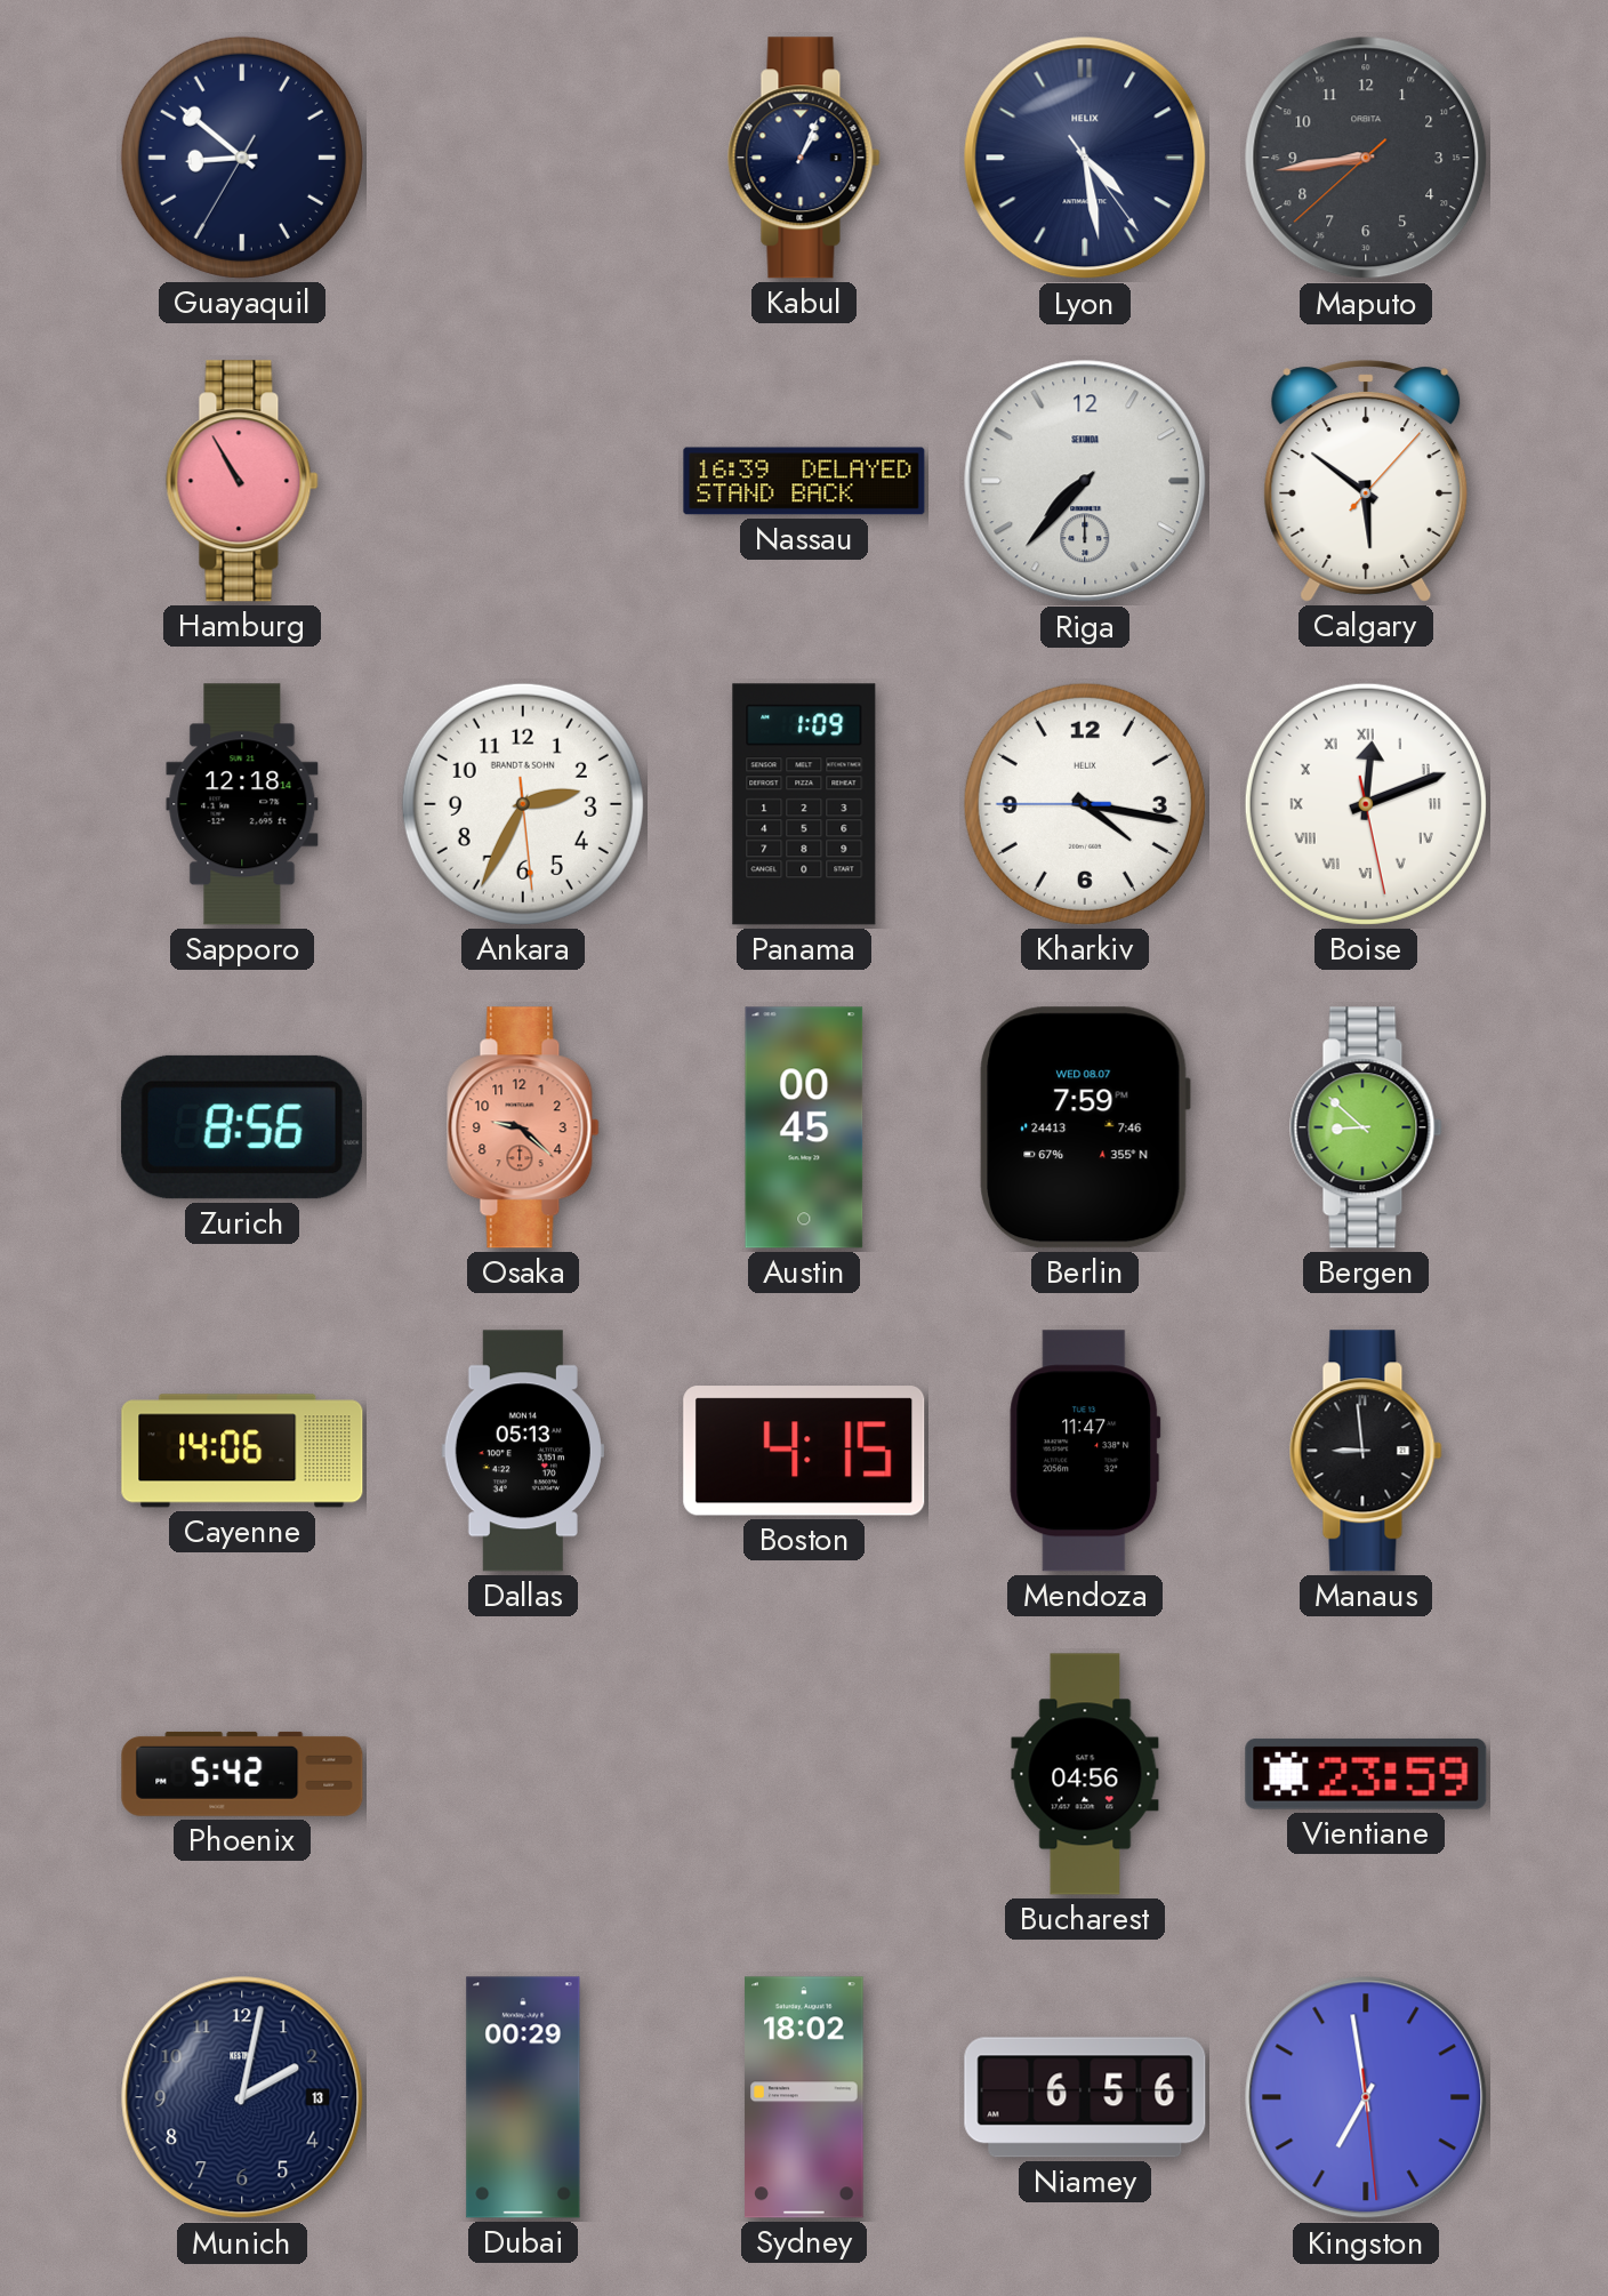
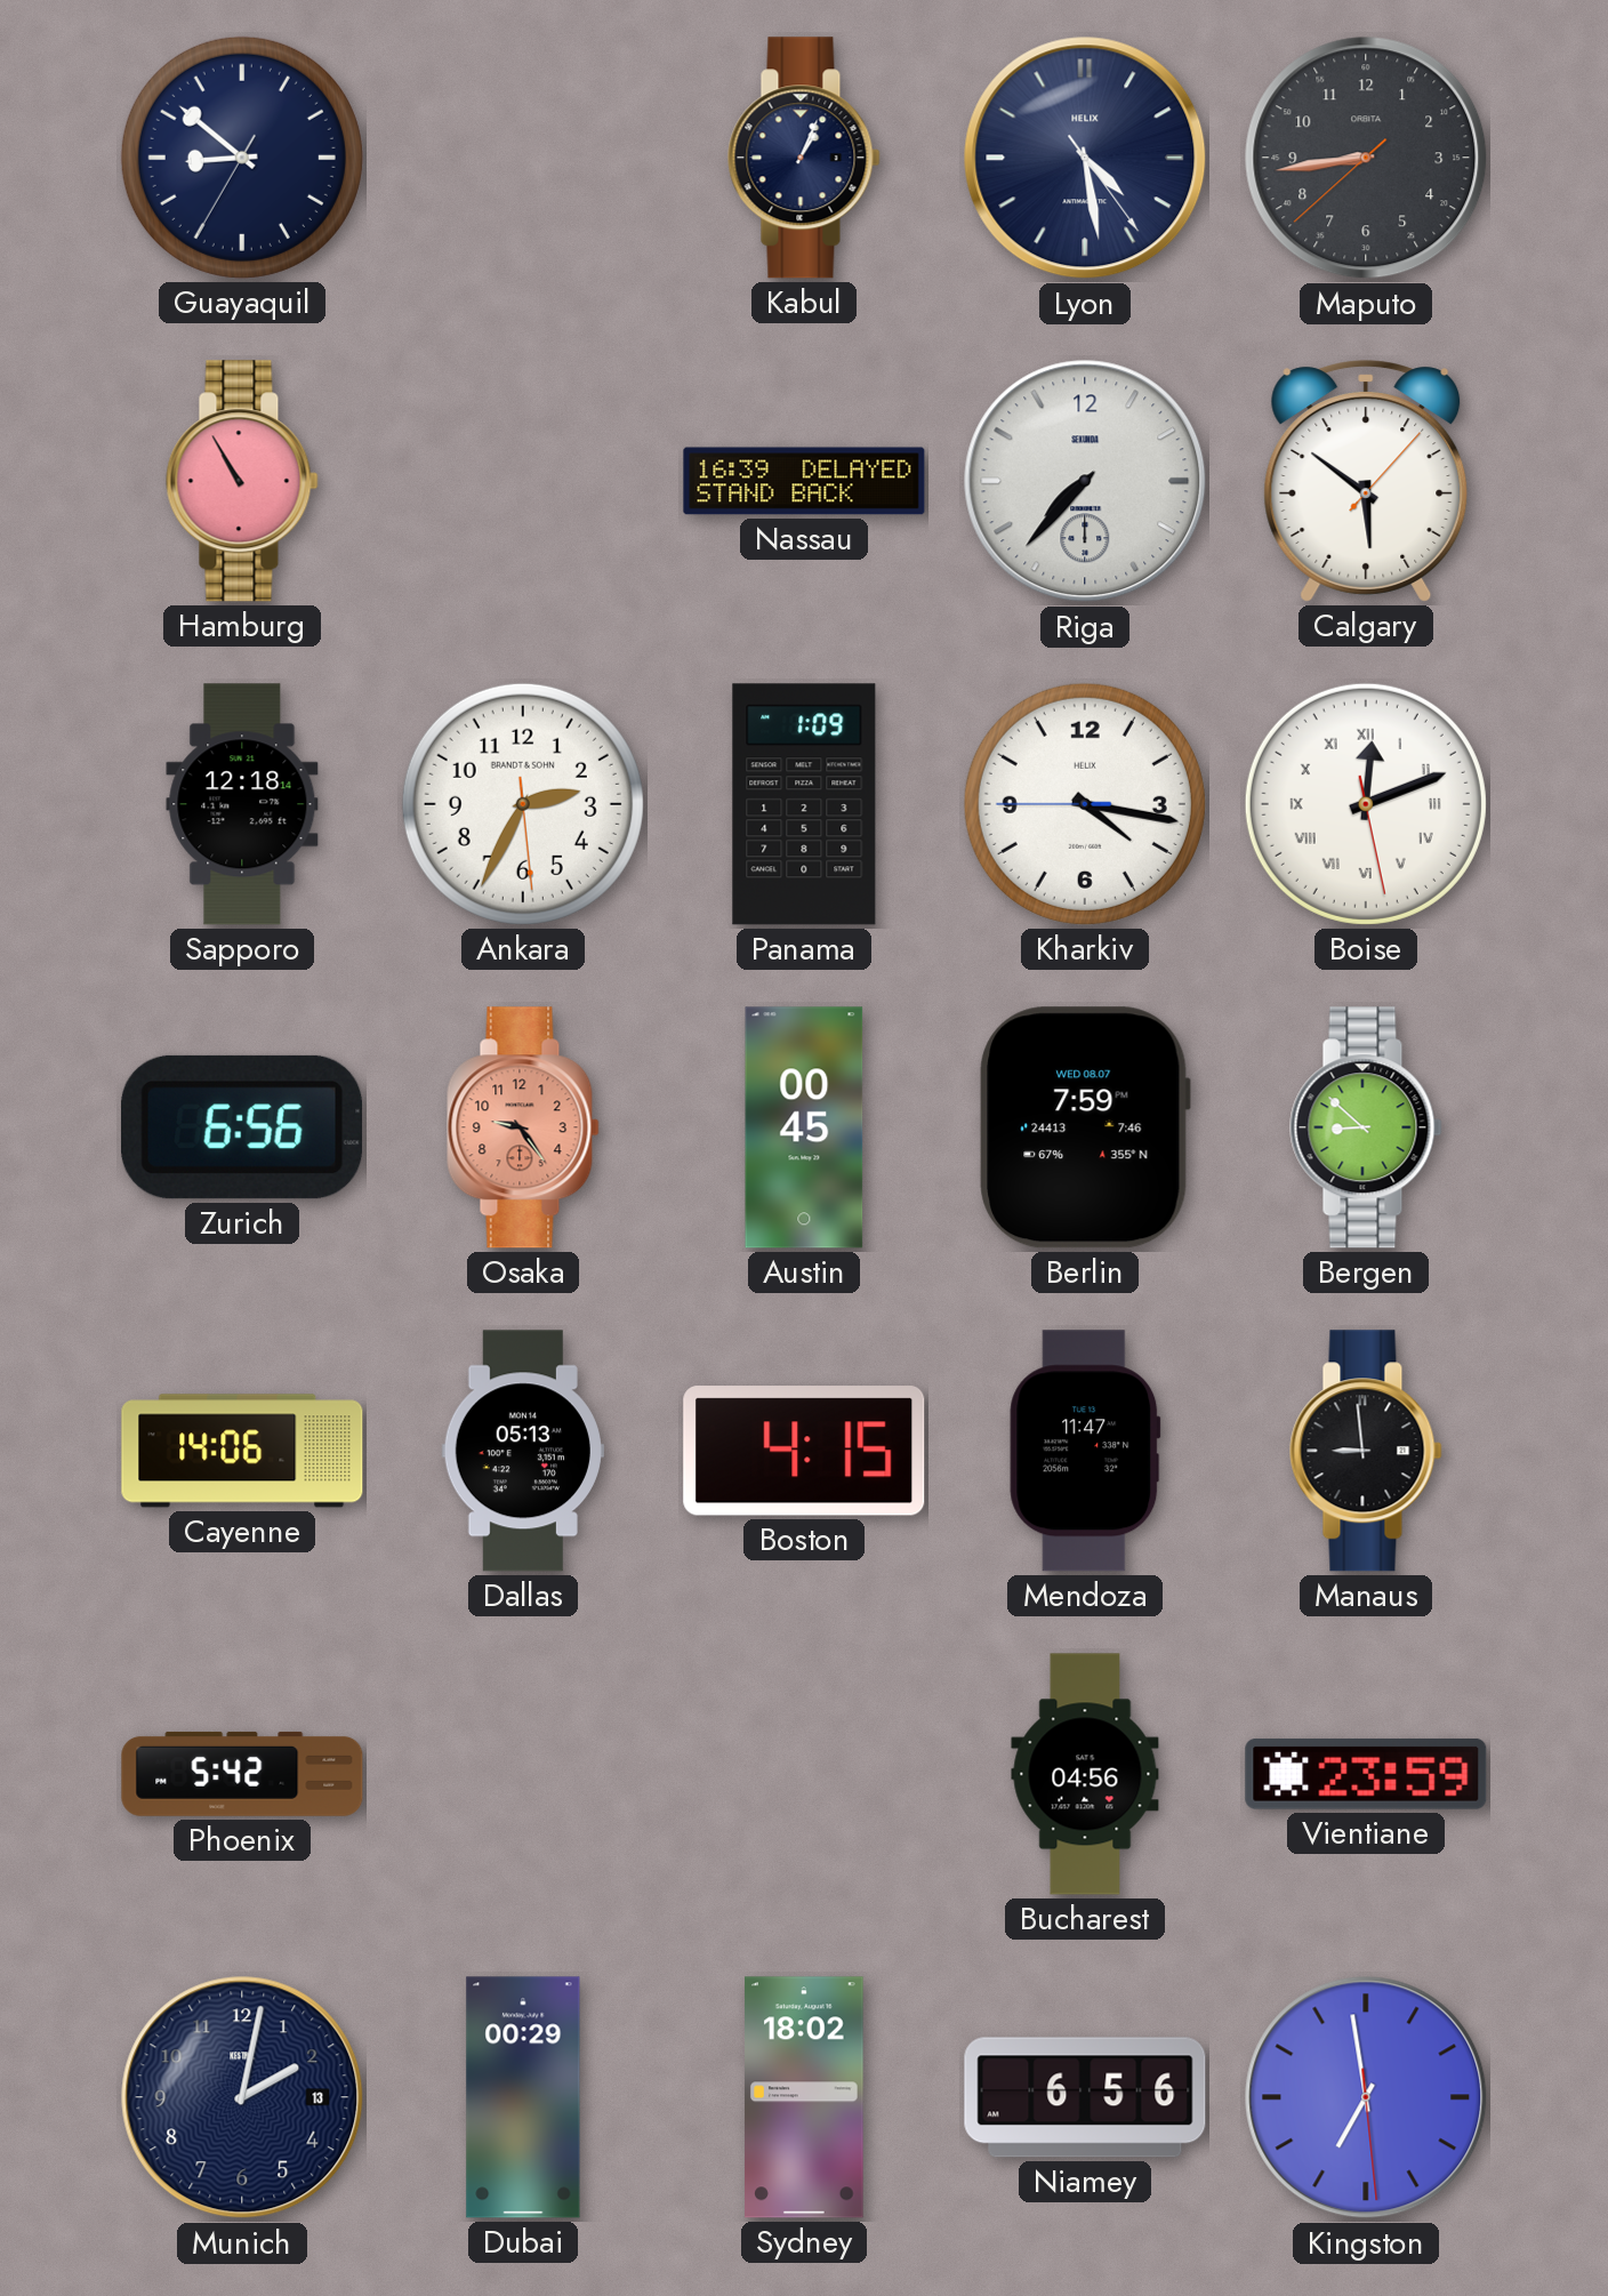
Zurich: 8:56 -> 6:56
Osaka: 9:22 -> 9:24
